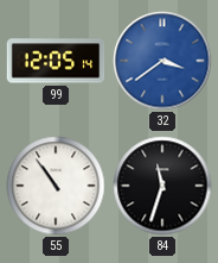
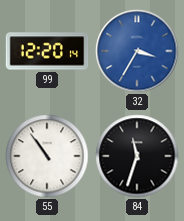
99: 12:05 -> 12:20
32: 3:39 -> 3:35
